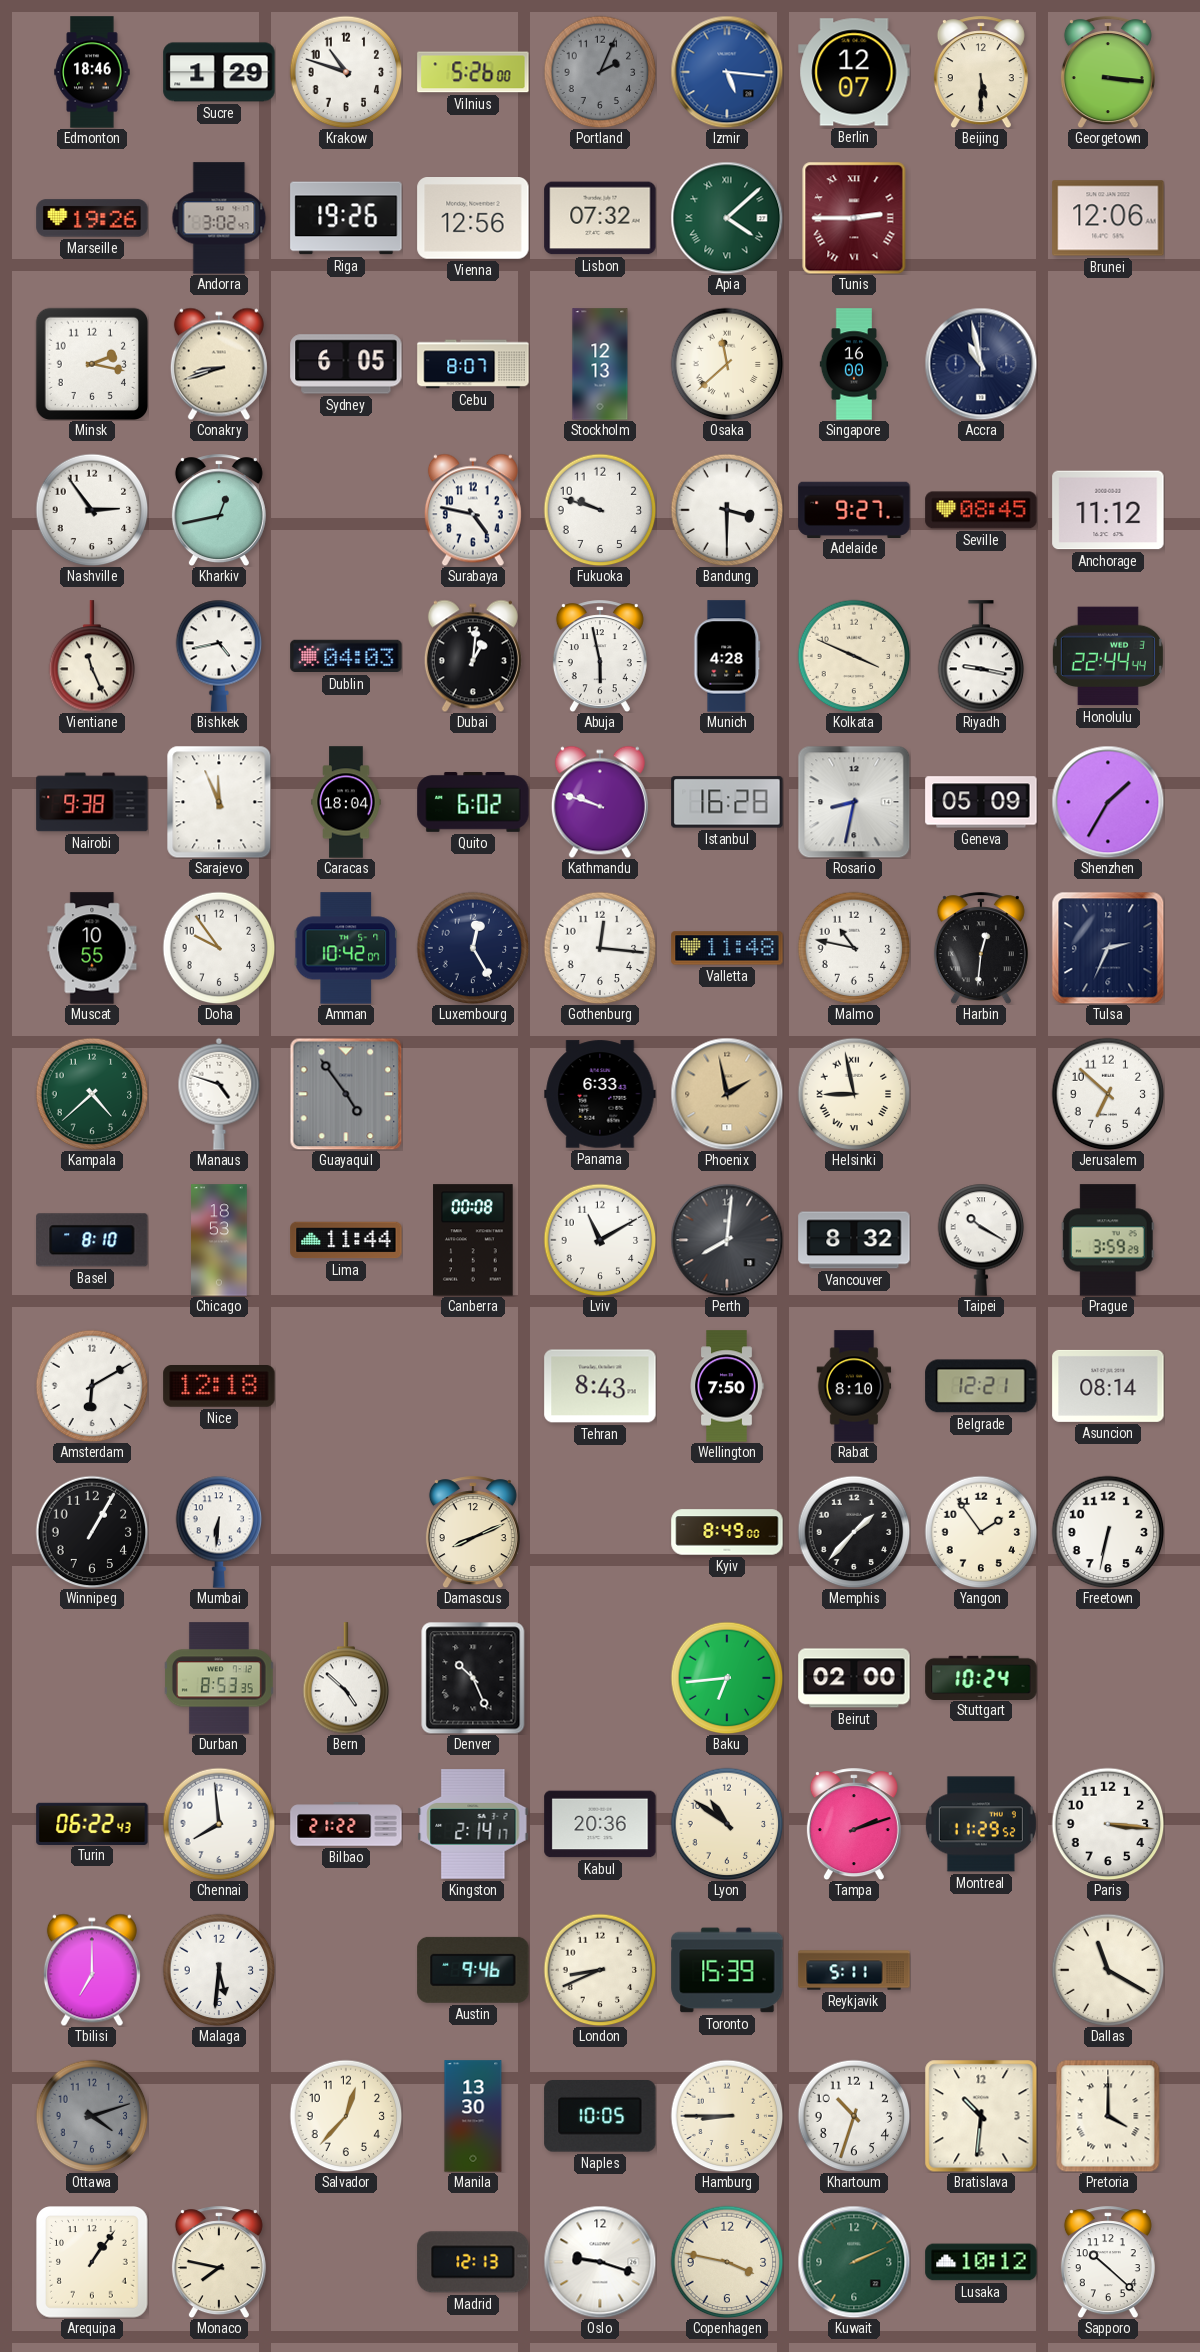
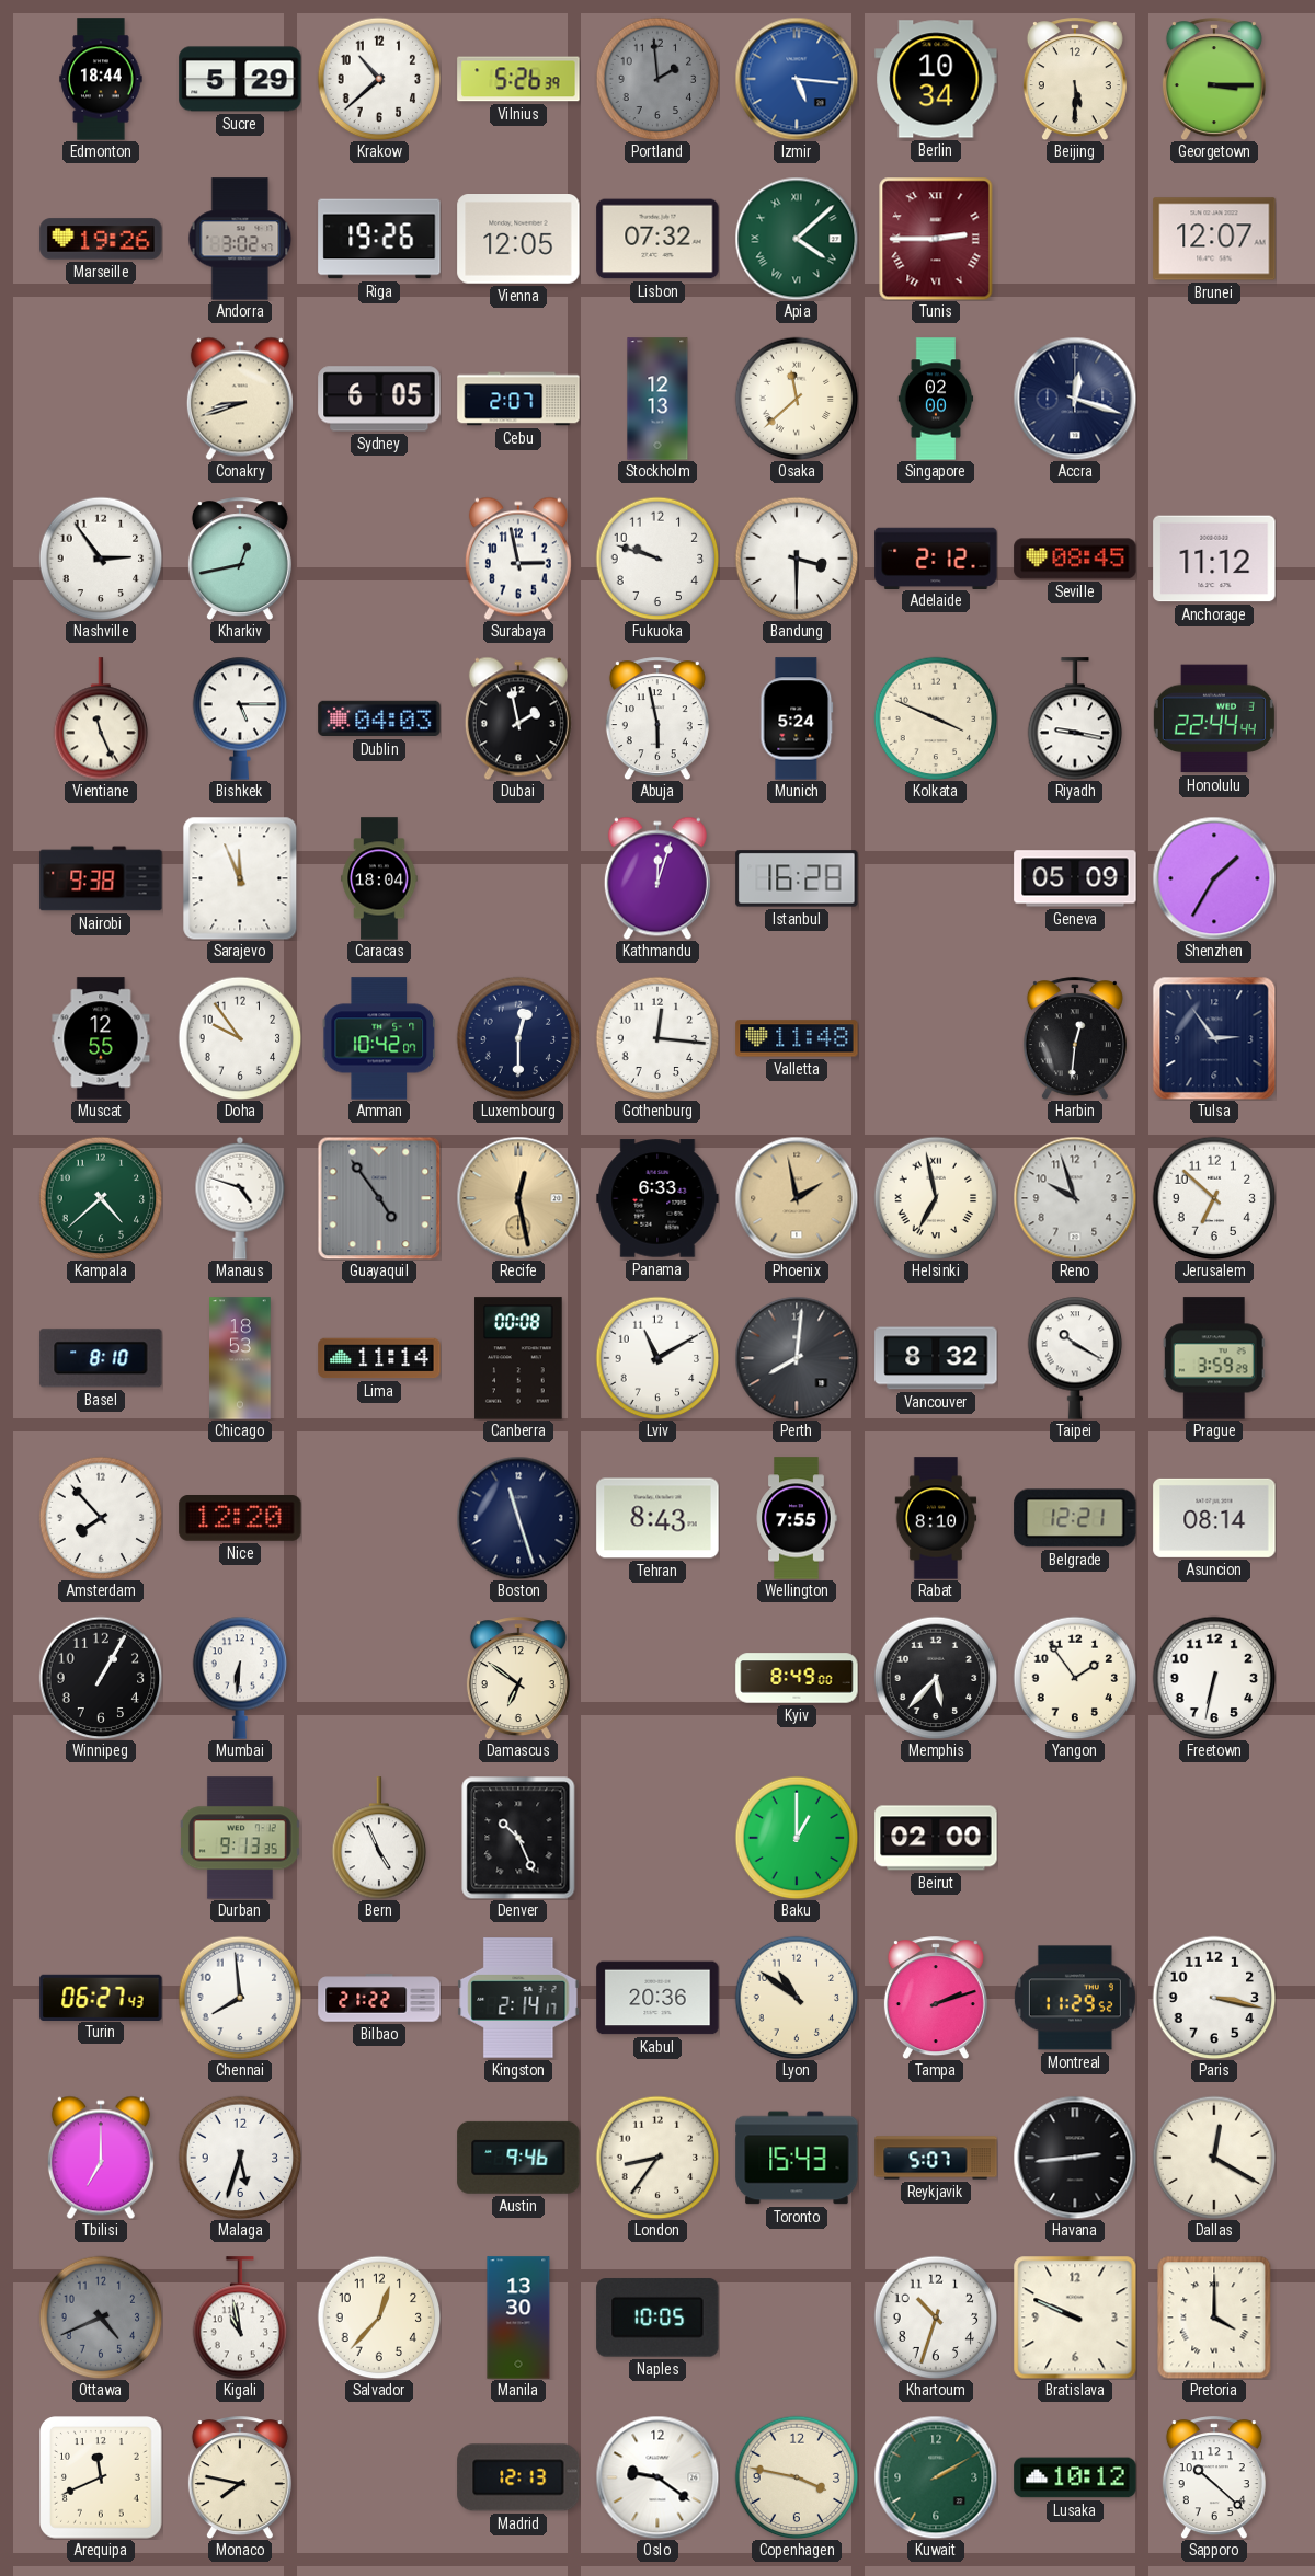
Edmonton: 18:46 -> 18:44
Sucre: 1:29 -> 5:29
Krakow: 10:48 -> 10:38
Vilnius: 5:26:00 -> 5:26:39
Portland: 2:04 -> 1:59
Berlin: 12:07 -> 10:34
Georgetown: 3:16 -> 3:15
Vienna: 12:56 -> 12:05
Brunei: 12:06 -> 12:07
Minsk: 2:17 -> none
Cebu: 8:07 -> 2:07
Singapore: 16:00 -> 02:00
Accra: 10:58 -> 12:18
Surabaya: 4:47 -> 2:58
Adelaide: 9:27 -> 2:12
Bishkek: 4:43 -> 5:15
Dubai: 1:01 -> 1:58
Munich: 4:28 -> 5:24
Quito: 6:02 -> none
Kathmandu: 9:48 -> 12:03
Rosario: 8:32 -> none
Muscat: 10:55 -> 12:55
Luxembourg: 12:25 -> 12:30
Malmo: 10:47 -> none
Tulsa: 2:34 -> 2:54
Recife: none -> 12:28
Helsinki: 8:58 -> 6:58
Reno: none -> 9:57
Lima: 11:44 -> 11:14
Amsterdam: 6:10 -> 7:53
Nice: 12:18 -> 12:20
Boston: none -> 11:27
Wellington: 7:50 -> 7:55
Damascus: 8:11 -> 6:51
Memphis: 1:37 -> 5:37
Durban: 8:53 -> 9:13
Bern: 4:52 -> 4:56
Baku: 6:44 -> 1:00
Stuttgart: 10:24 -> none
Turin: 06:22 -> 06:27
Paris: 3:16 -> 3:17
Malaga: 5:31 -> 5:33
London: 8:41 -> 8:36
Toronto: 15:39 -> 15:43
Reykjavik: 5:11 -> 5:07
Havana: none -> 2:44
Dallas: 11:20 -> 12:20
Ottawa: 4:12 -> 4:41
Kigali: none -> 10:58
Hamburg: 8:45 -> none
Bratislava: 10:31 -> 9:49
Arequipa: 1:06 -> 11:41
Oslo: 9:18 -> 9:21
Kuwait: 2:11 -> 2:10
